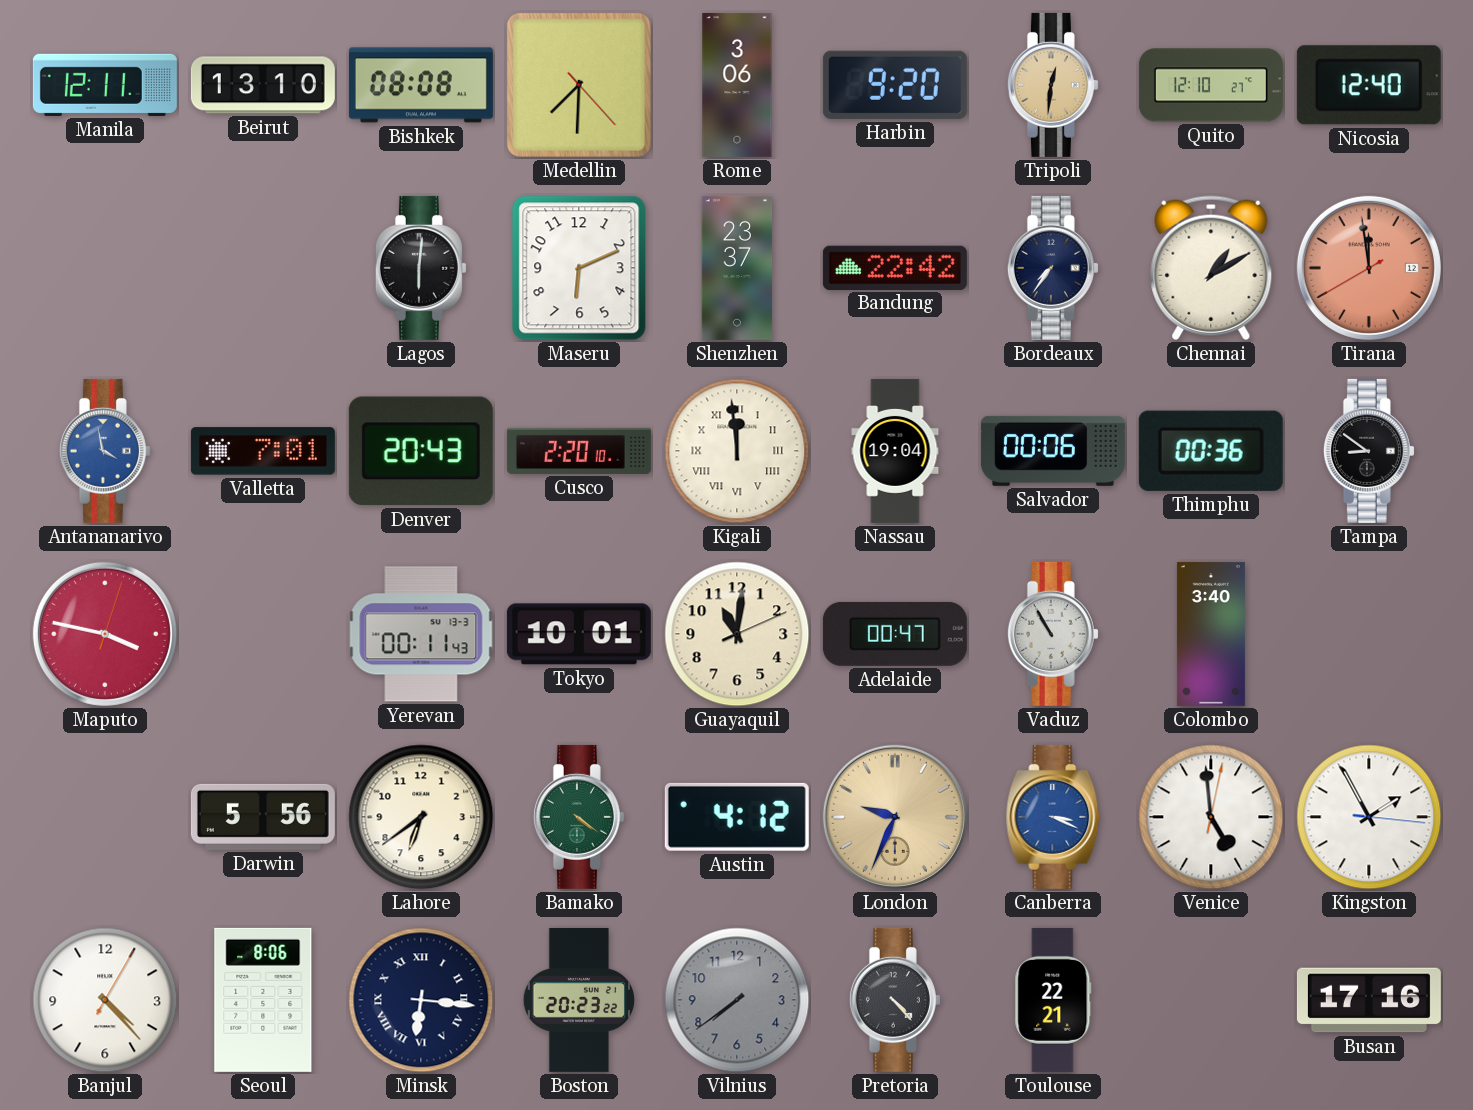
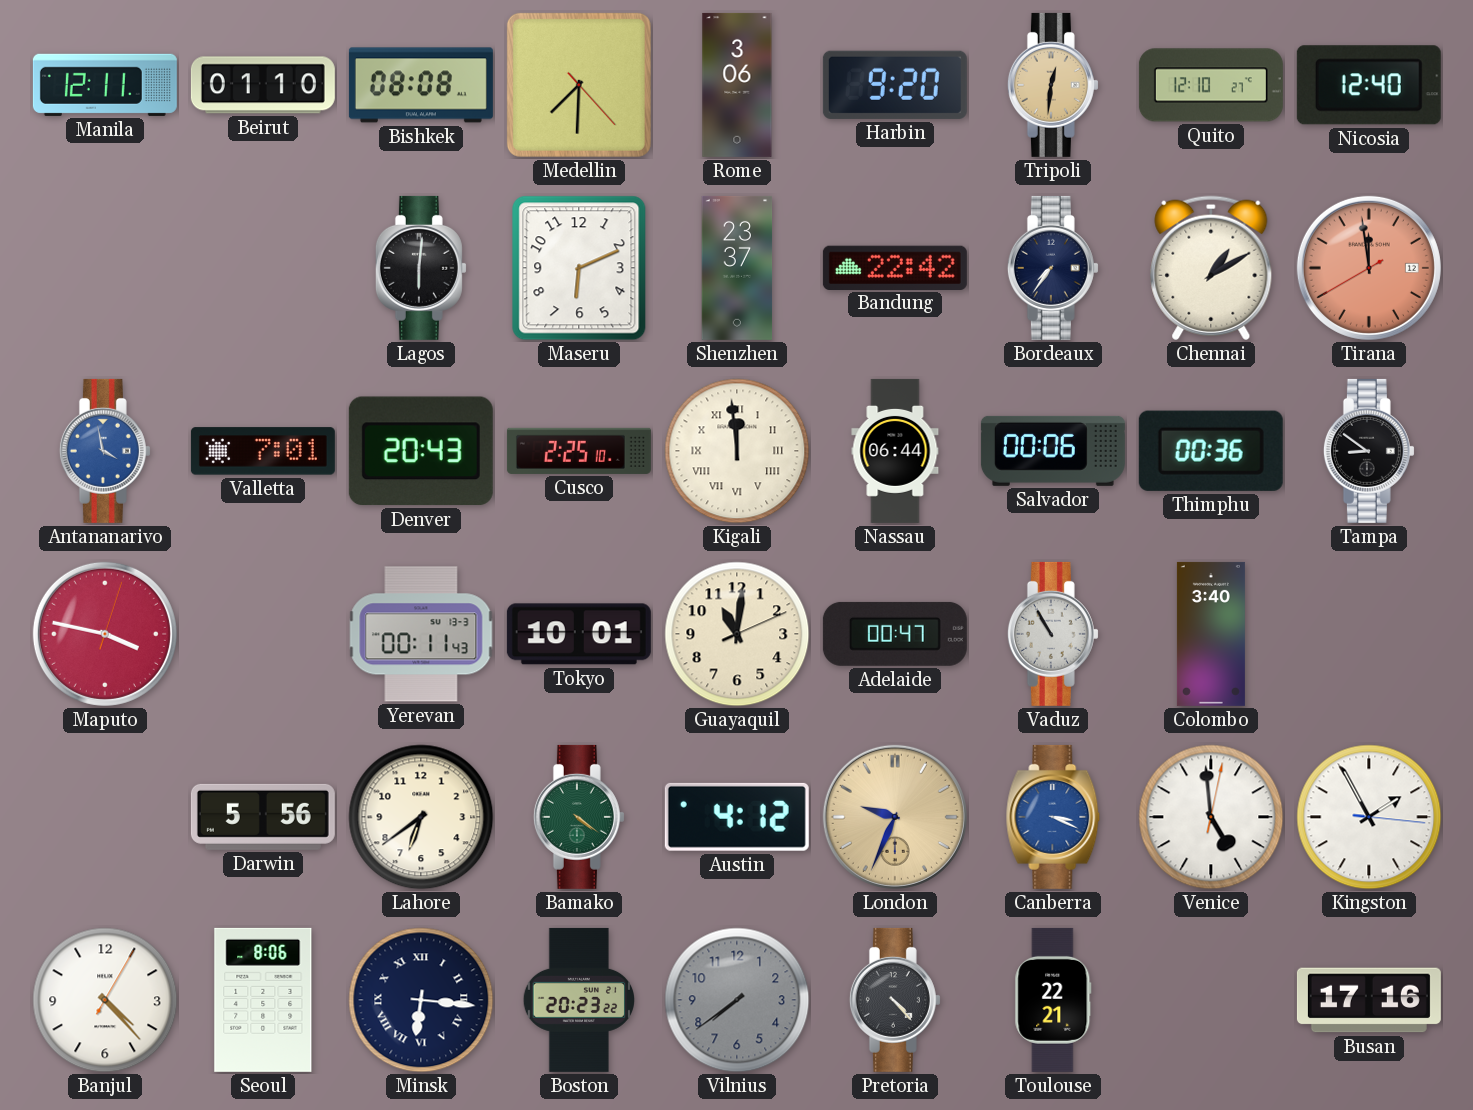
Beirut: 13:10 -> 01:10
Cusco: 2:20 -> 2:25
Nassau: 19:04 -> 06:44
